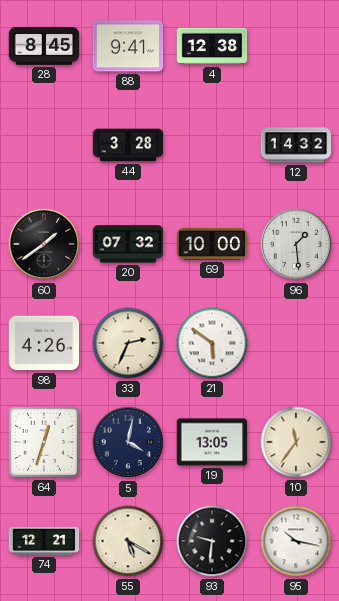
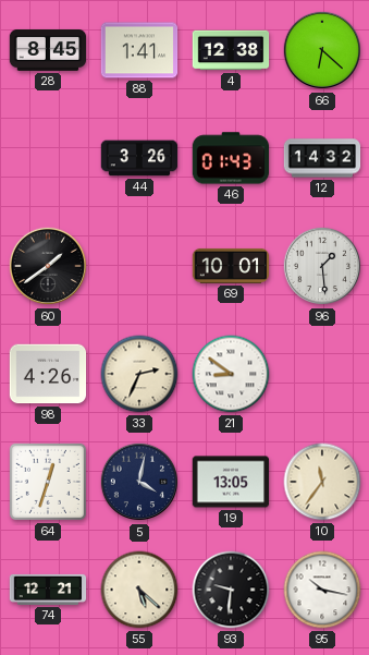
88: 9:41 -> 1:41
66: none -> 6:22
44: 3:28 -> 3:26
46: none -> 01:43
20: 07:32 -> none
69: 10:00 -> 10:01
21: 5:51 -> 8:51
55: 5:20 -> 5:22
